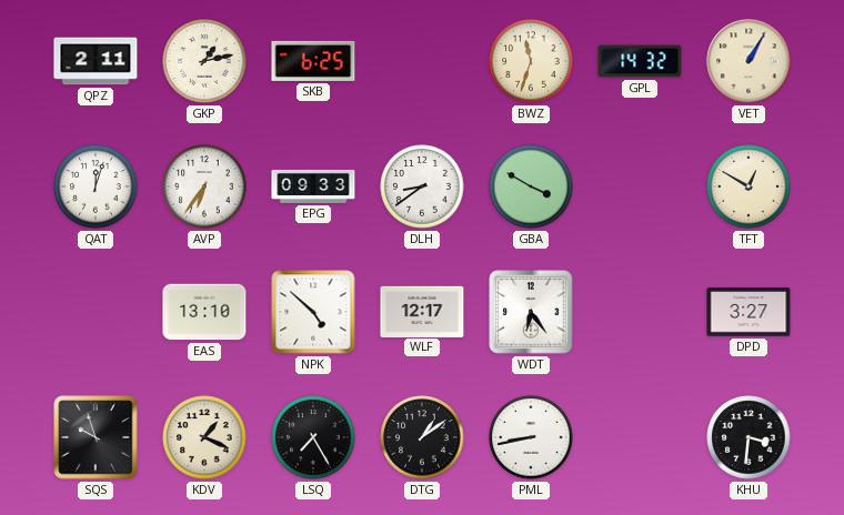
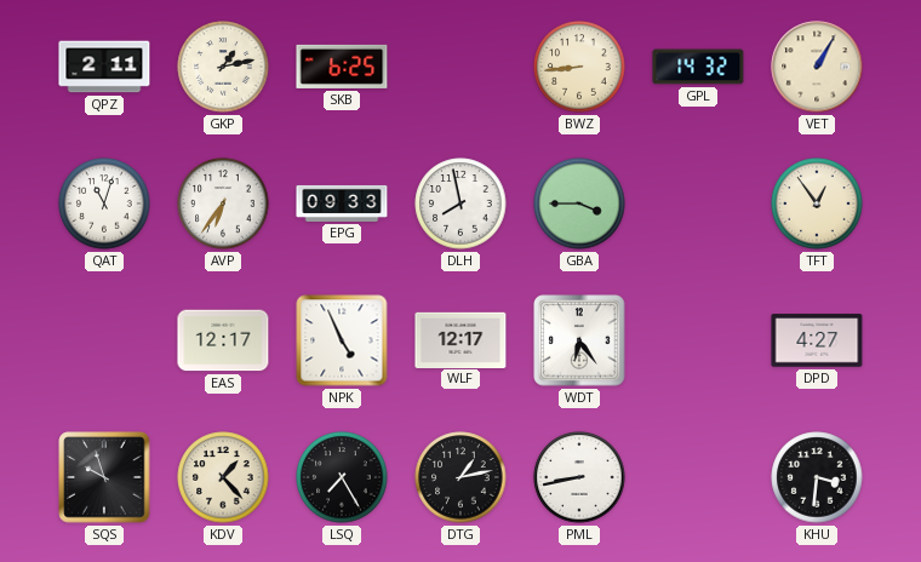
BWZ: 11:33 -> 8:44
QAT: 12:03 -> 11:03
DLH: 8:39 -> 7:58
GBA: 3:50 -> 3:45
TFT: 12:50 -> 12:54
EAS: 13:10 -> 12:17
NPK: 4:52 -> 4:56
DPD: 3:27 -> 4:27
KDV: 1:19 -> 1:23
DTG: 1:09 -> 1:13
